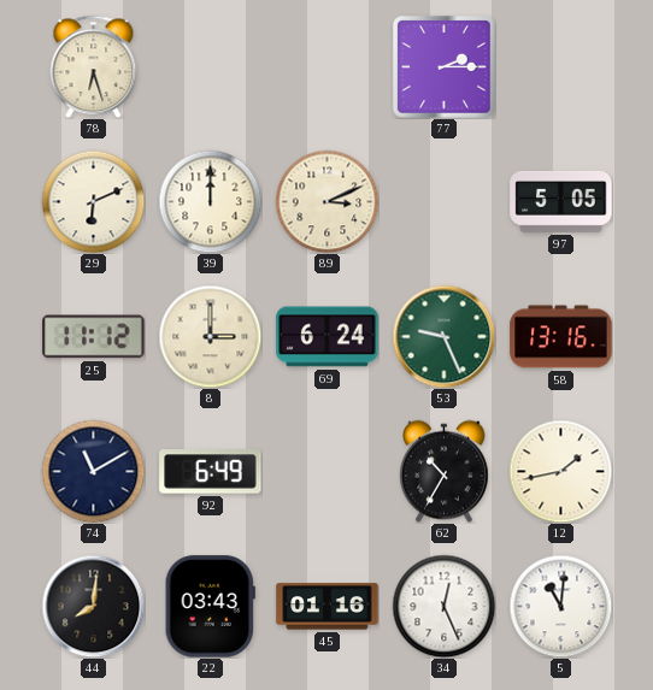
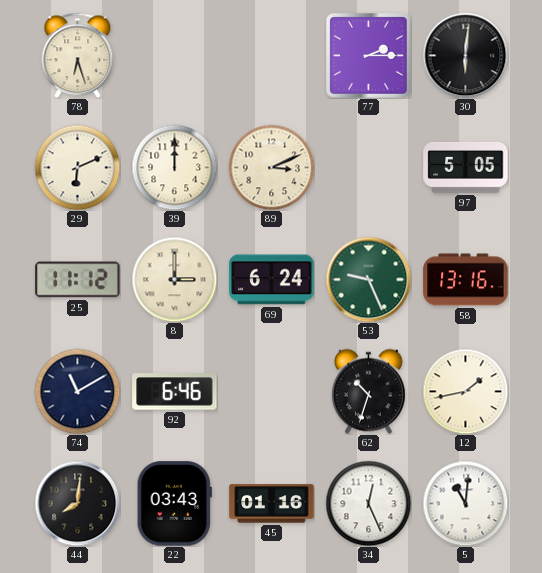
30: none -> 6:01
92: 6:49 -> 6:46
62: 10:35 -> 10:33
